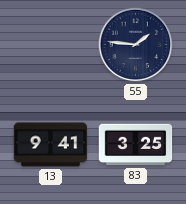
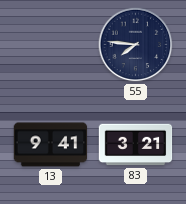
55: 1:46 -> 7:46
83: 3:25 -> 3:21
